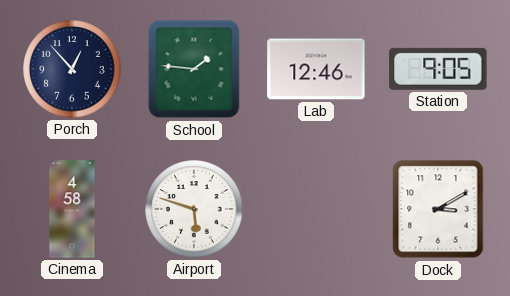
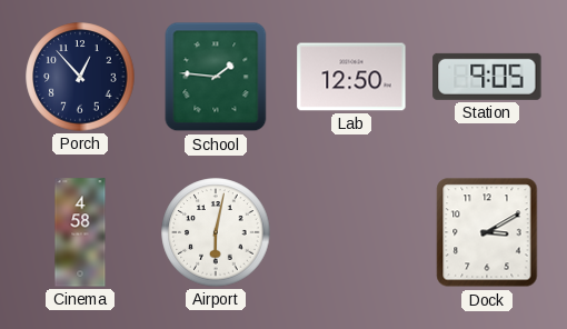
Lab: 12:46 -> 12:50
Airport: 5:48 -> 6:02
